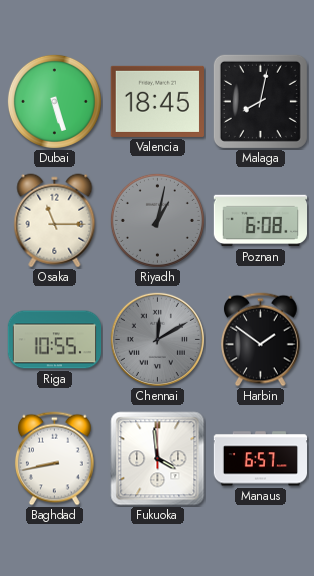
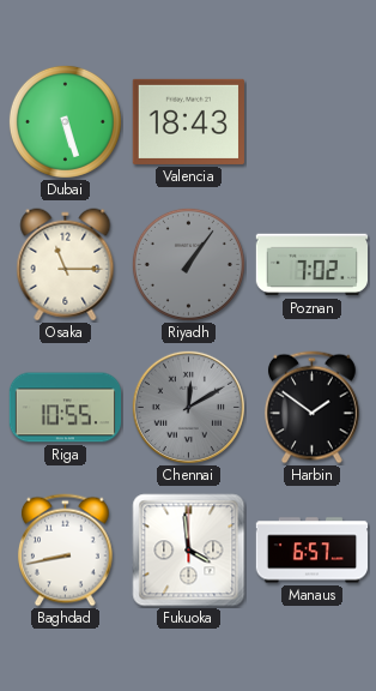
Valencia: 18:45 -> 18:43
Malaga: 8:02 -> none
Riyadh: 1:02 -> 1:06
Poznan: 6:08 -> 7:02
